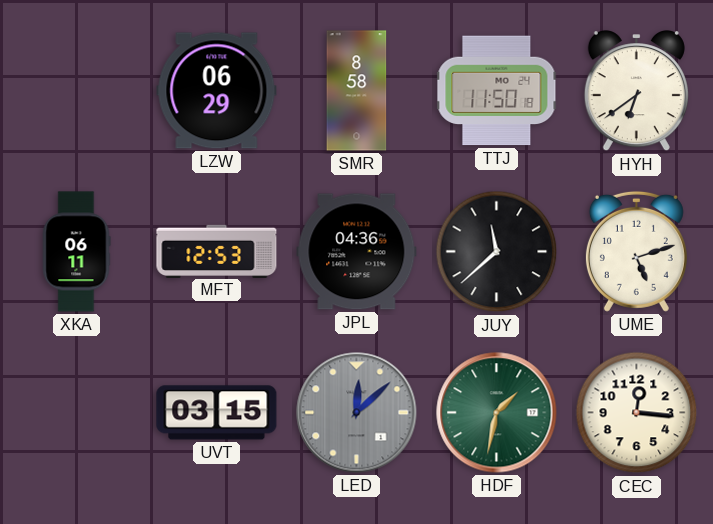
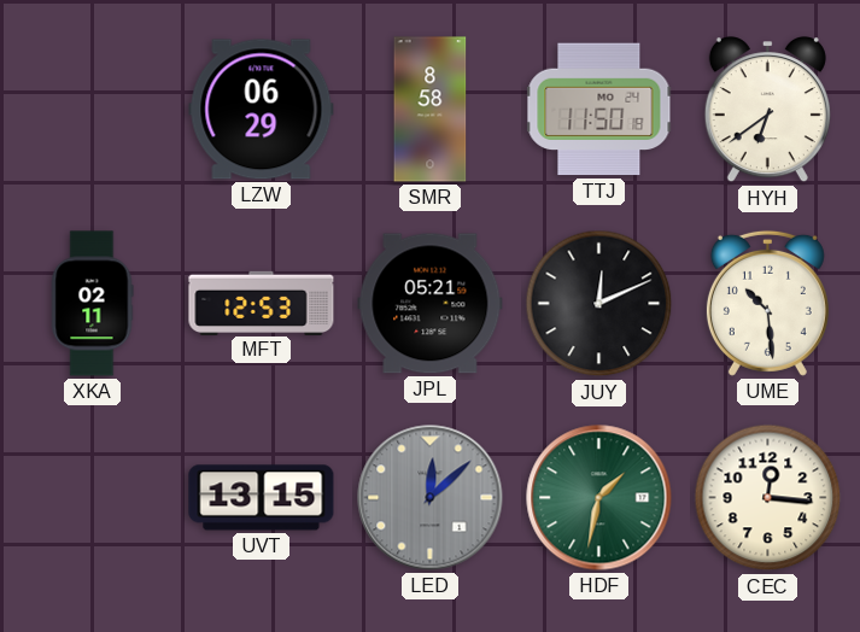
XKA: 06:11 -> 02:11
JPL: 04:36 -> 05:21
JUY: 11:38 -> 12:11
UME: 5:12 -> 10:29
UVT: 03:15 -> 13:15
